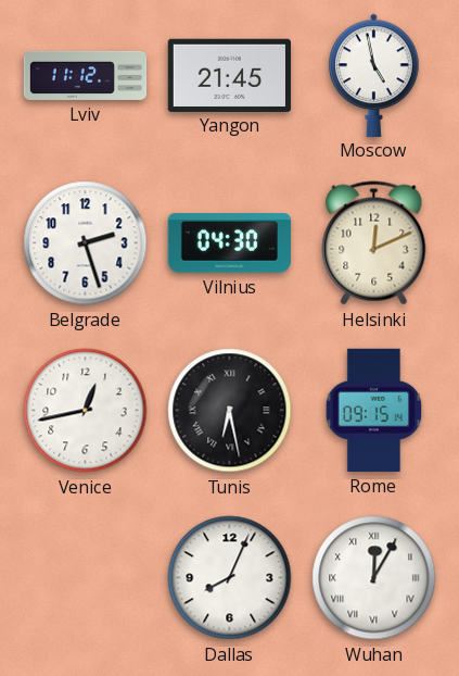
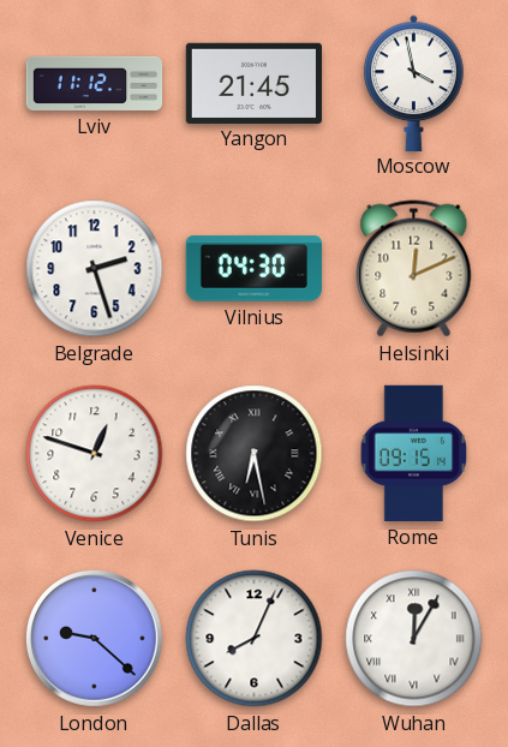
Moscow: 4:58 -> 3:58
Venice: 12:43 -> 12:48
London: none -> 9:22
